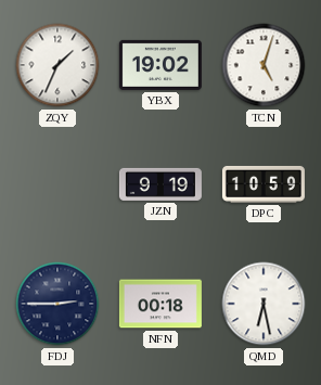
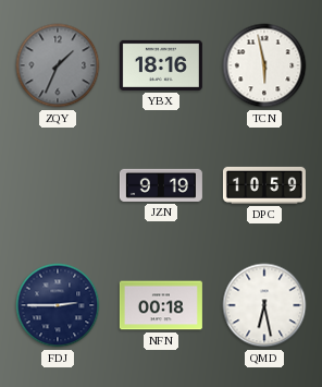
ZQY dial: white -> grey
YBX: 19:02 -> 18:16
TCN: 5:03 -> 5:58
